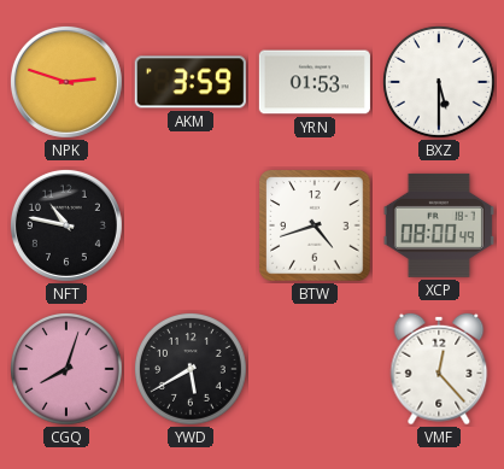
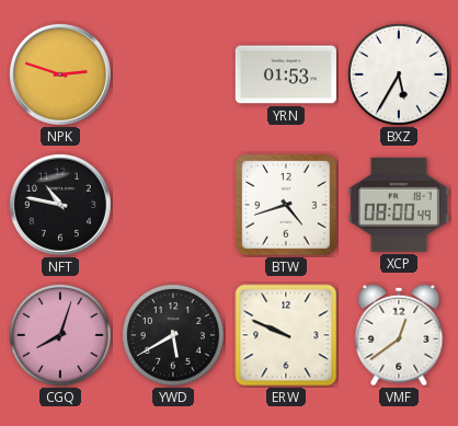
AKM: 3:59 -> none
BXZ: 5:30 -> 5:35
ERW: none -> 9:49
VMF: 12:23 -> 12:39
